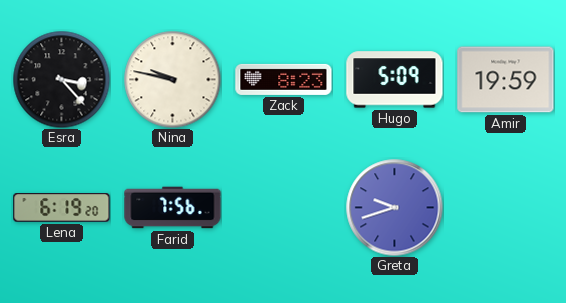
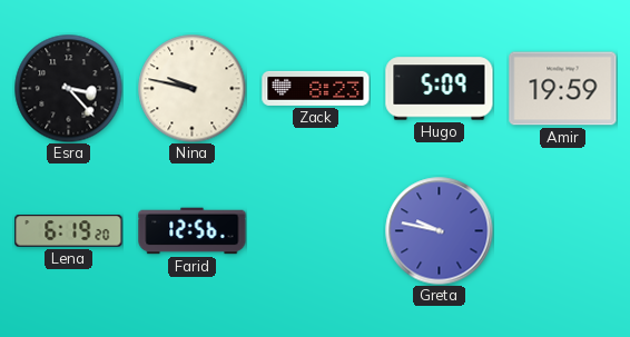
Farid: 7:56 -> 12:56
Greta: 9:42 -> 9:47
